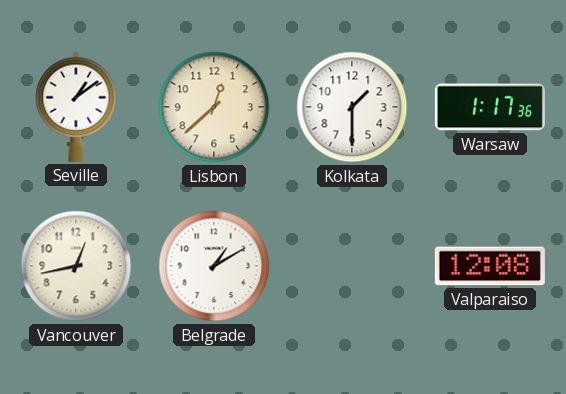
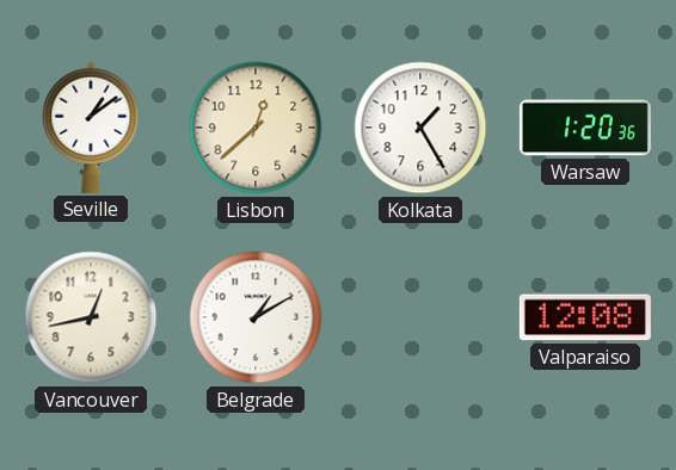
Kolkata: 1:30 -> 1:25
Warsaw: 1:17 -> 1:20
